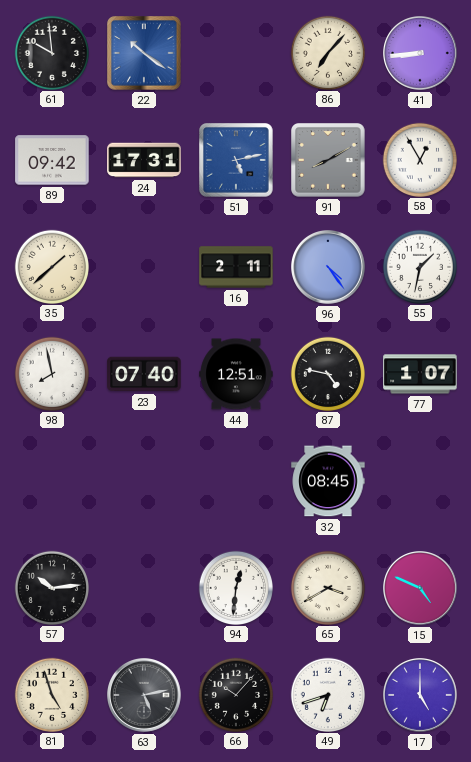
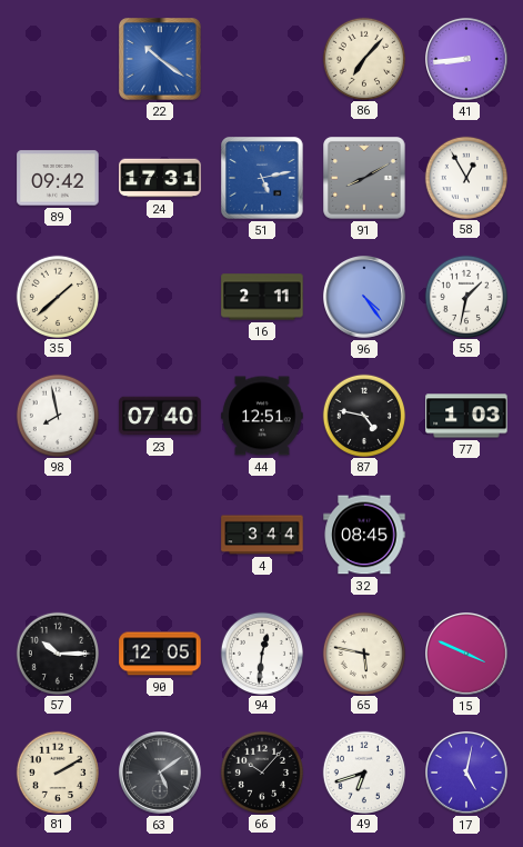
61: 9:59 -> none
77: 1:07 -> 1:03
4: none -> 3:44
57: 10:14 -> 10:15
90: none -> 12:05
65: 3:40 -> 5:47
15: 4:49 -> 3:49
81: 4:57 -> 2:10
63: 5:13 -> 5:09
17: 5:00 -> 5:02
